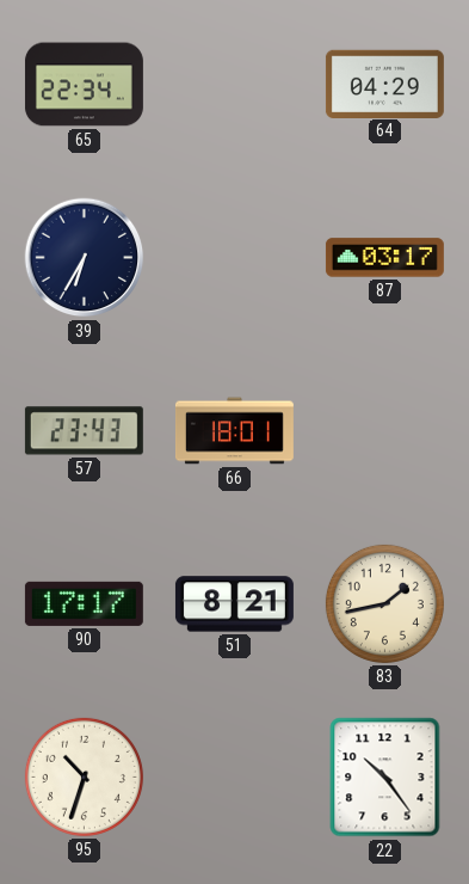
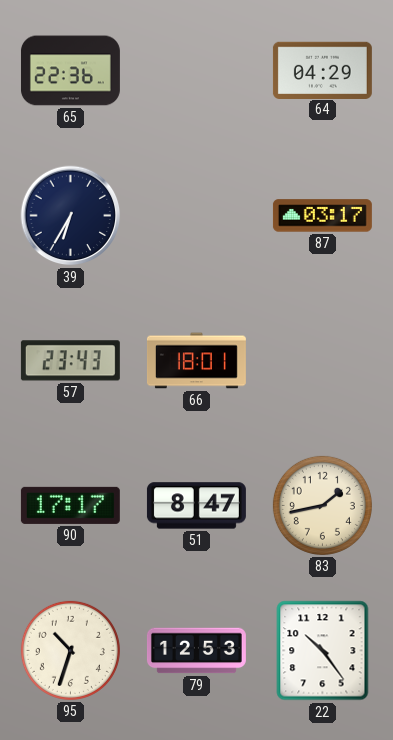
65: 22:34 -> 22:36
51: 8:21 -> 8:47
79: none -> 12:53
